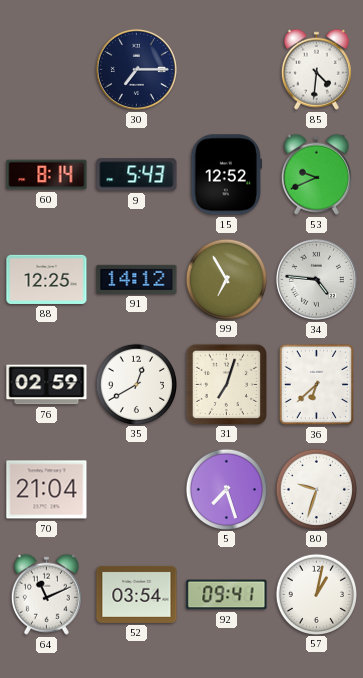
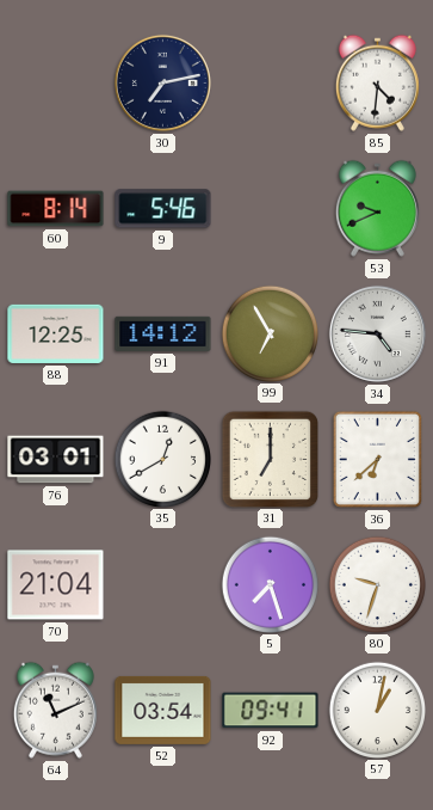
30: 7:15 -> 7:13
9: 5:43 -> 5:46
15: 12:52 -> none
76: 02:59 -> 03:01
31: 7:03 -> 7:00
